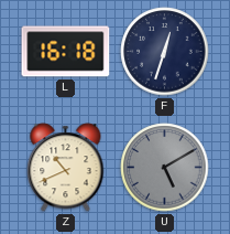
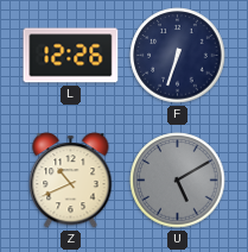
L: 16:18 -> 12:26
F: 12:33 -> 6:33
